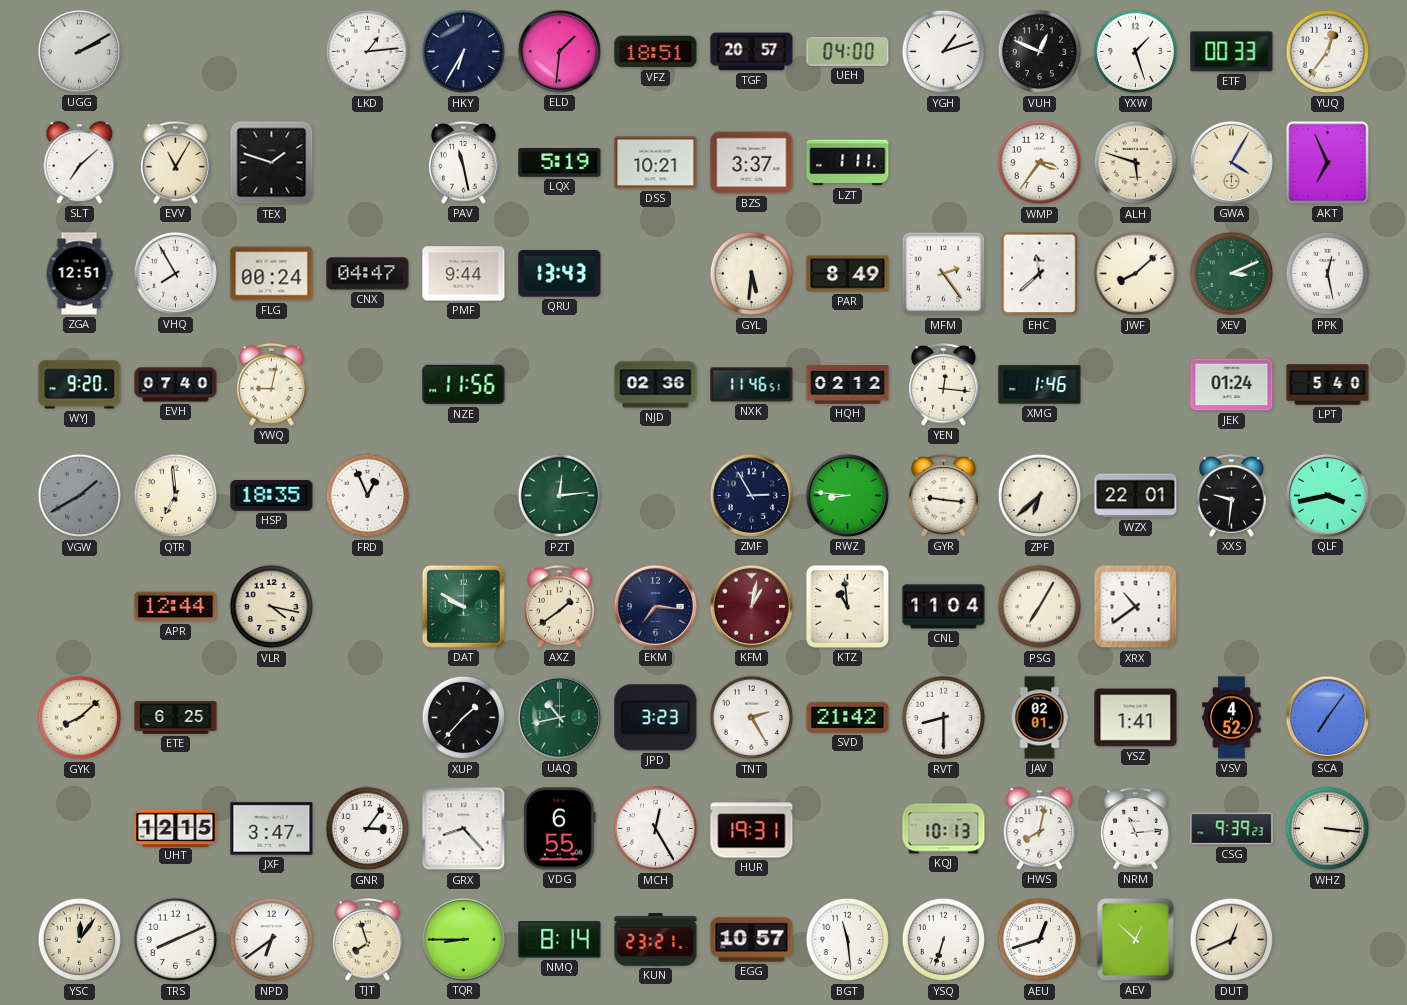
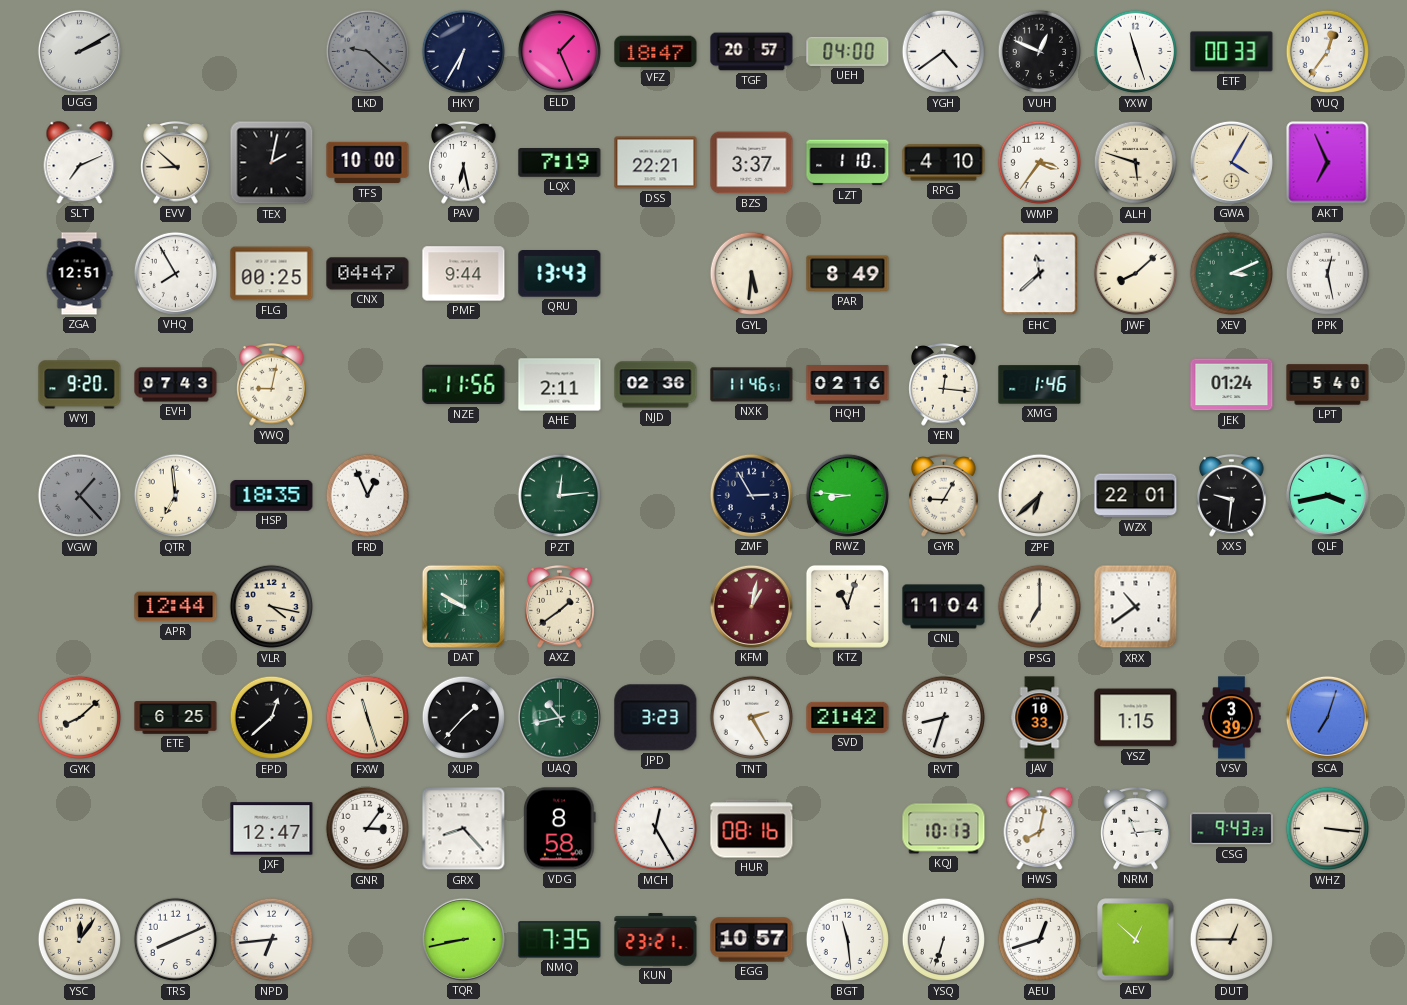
LKD: 1:14 -> 9:22
LKD dial: white -> grey
ELD: 1:31 -> 1:26
VFZ: 18:51 -> 18:47
YGH: 1:12 -> 4:39
YXW: 1:27 -> 11:27
SLT: 7:08 -> 7:11
EVV: 11:05 -> 8:52
TEX: 1:48 -> 2:02
TFS: none -> 10:00
PAV: 11:28 -> 6:28
LQX: 5:19 -> 7:19
DSS: 10:21 -> 22:21
LZT: 1:11 -> 1:10
RPG: none -> 4:10
FLG: 00:24 -> 00:25
MFM: 2:24 -> none
EVH: 07:40 -> 07:43
AHE: none -> 2:11
HQH: 02:12 -> 02:16
VGW: 1:40 -> 1:23
GYR: 9:16 -> 9:05
EKM: 7:16 -> none
KTZ: 10:59 -> 11:03
PSG: 7:05 -> 7:00
EPD: none -> 12:38
FXW: none -> 11:27
RVT: 8:30 -> 8:33
JAV: 02:01 -> 10:33
YSZ: 1:41 -> 1:15
VSV: 4:52 -> 3:39
SCA: 7:06 -> 7:03
UHT: 12:15 -> none
JXF: 3:47 -> 12:47
VDG: 6:55 -> 8:58
HUR: 19:31 -> 08:16
CSG: 9:39 -> 9:43
NPD: 6:39 -> 6:44
TJT: 7:57 -> none
TQR: 8:45 -> 8:43
NMQ: 8:14 -> 7:35
DUT: 12:41 -> 12:45
